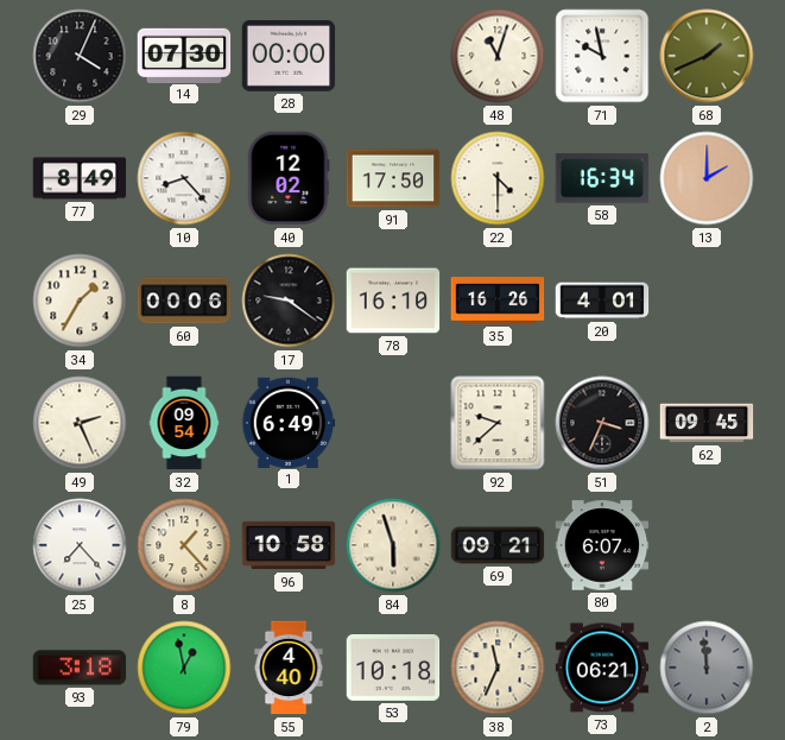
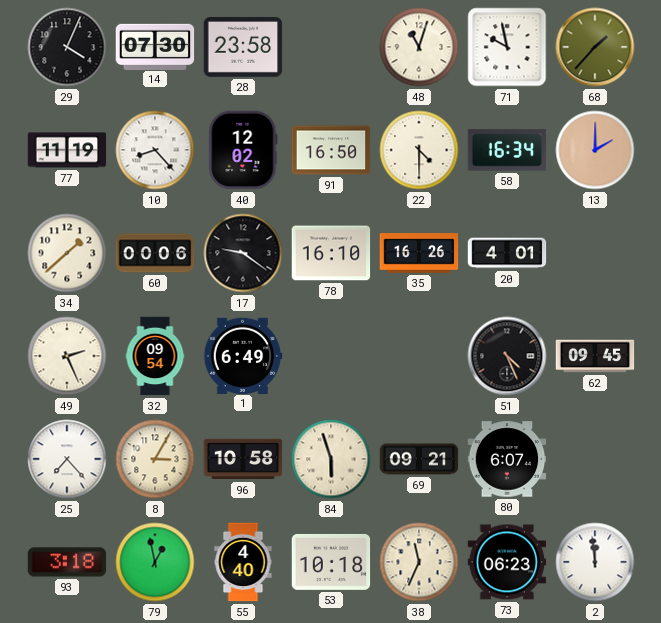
28: 00:00 -> 23:58
68: 1:41 -> 1:37
77: 8:49 -> 11:19
91: 17:50 -> 16:50
34: 1:35 -> 1:38
92: 9:38 -> none
51: 3:34 -> 4:26
8: 1:23 -> 3:05
73: 06:21 -> 06:23
2 dial: grey -> white
